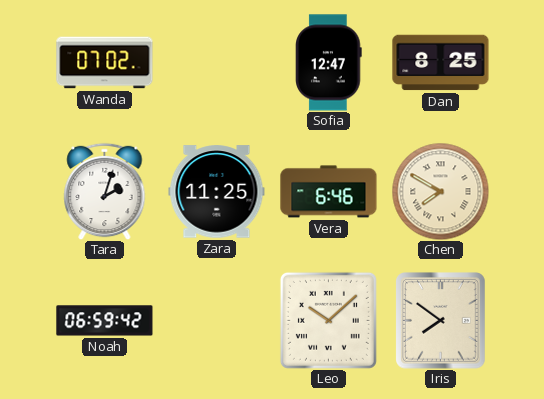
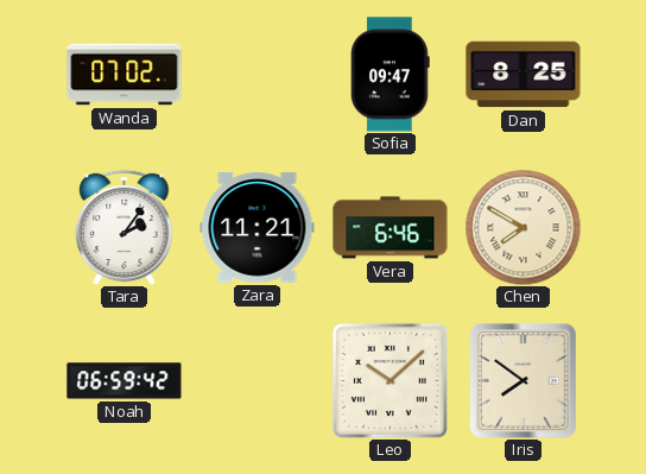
Sofia: 12:47 -> 09:47
Tara: 2:03 -> 2:06
Zara: 11:25 -> 11:21
